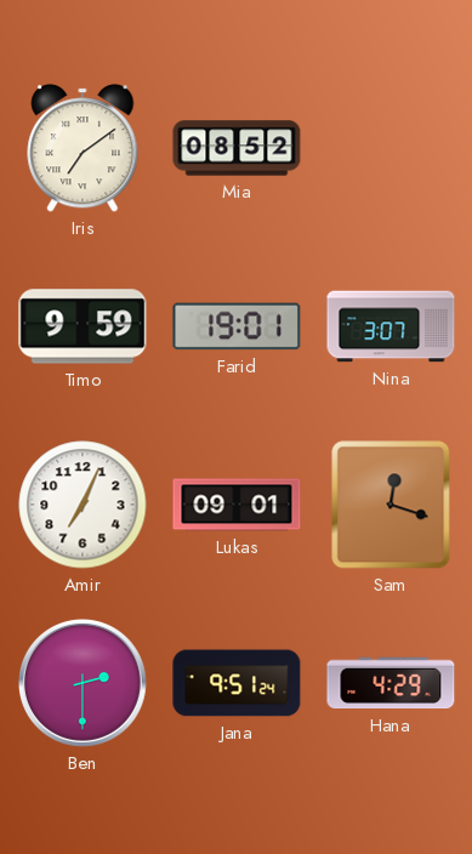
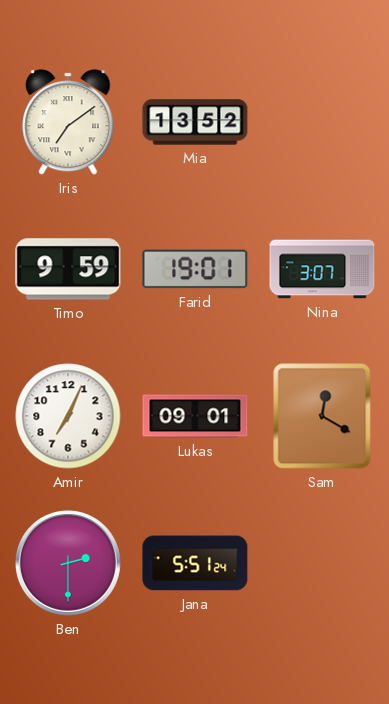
Mia: 08:52 -> 13:52
Sam: 12:18 -> 12:20
Jana: 9:51 -> 5:51
Hana: 4:29 -> none
